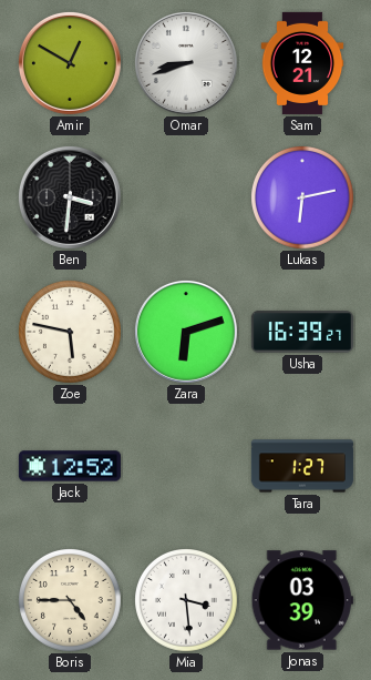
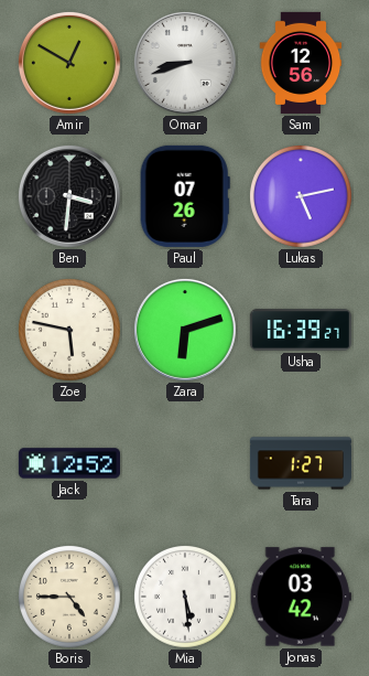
Sam: 12:21 -> 12:56
Paul: none -> 07:26
Lukas: 6:13 -> 5:13
Mia: 3:29 -> 5:29
Jonas: 03:39 -> 03:42
